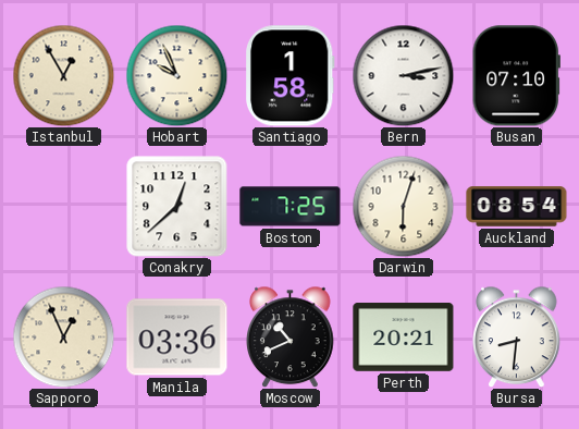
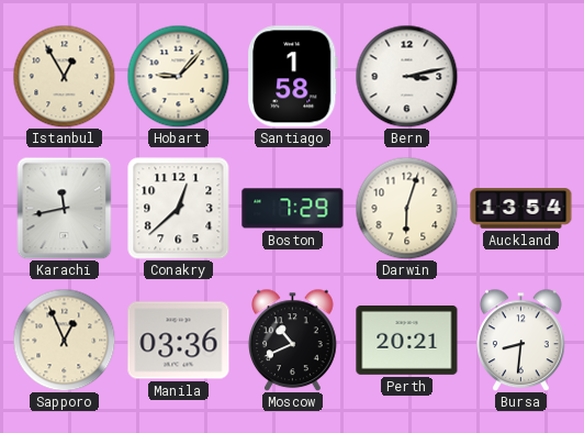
Hobart: 9:56 -> 9:07
Busan: 07:10 -> none
Karachi: none -> 11:43
Boston: 7:25 -> 7:29
Auckland: 08:54 -> 13:54
